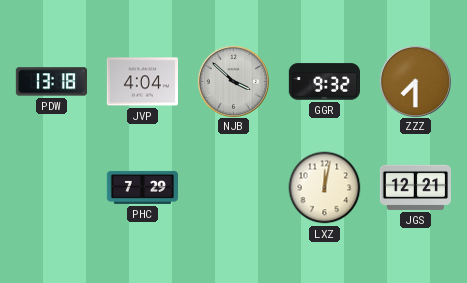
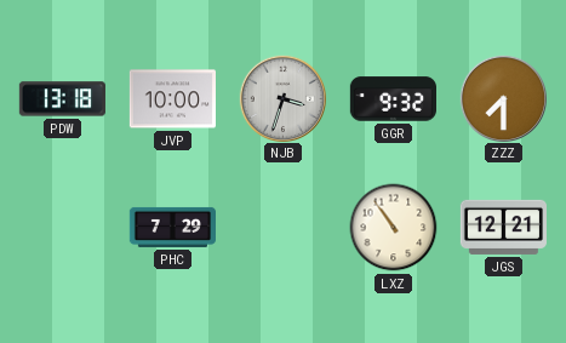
JVP: 4:04 -> 10:00
NJB: 3:52 -> 3:33
LXZ: 12:02 -> 10:54
